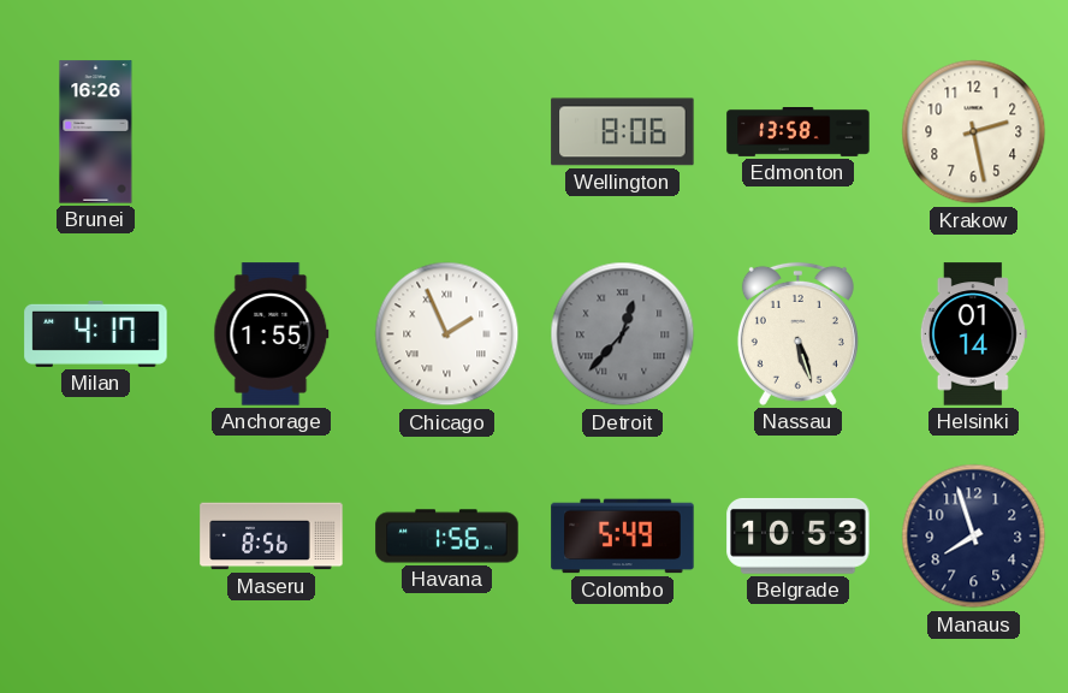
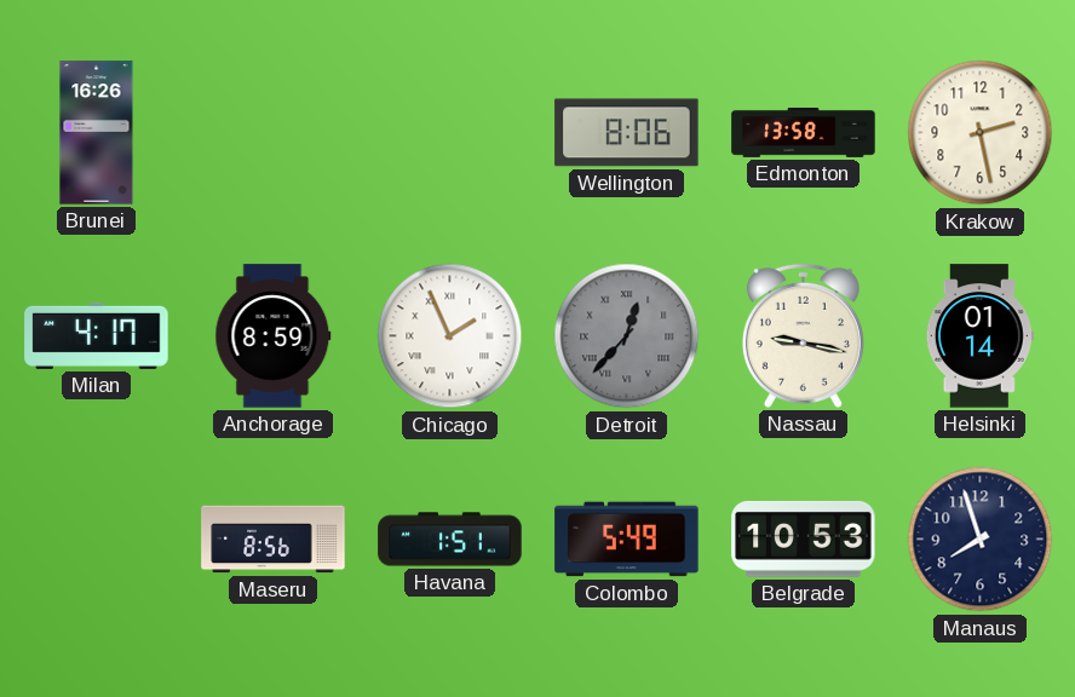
Anchorage: 1:55 -> 8:59
Nassau: 5:27 -> 9:17
Havana: 1:56 -> 1:51
